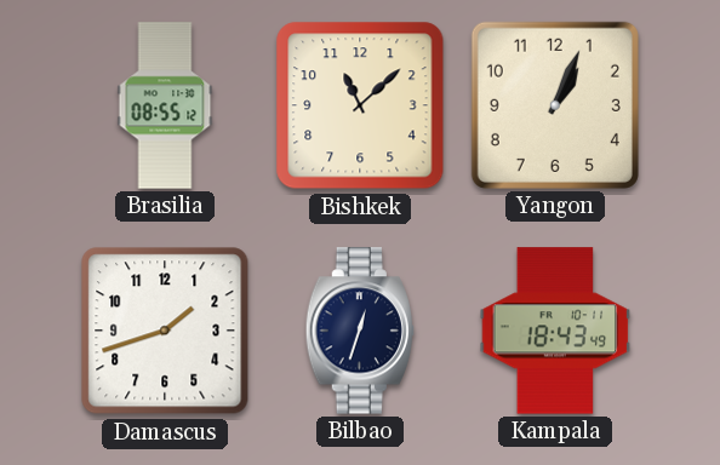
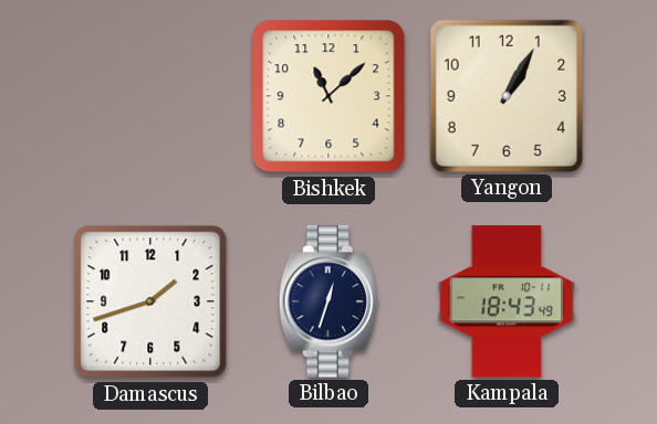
Brasilia: 08:55 -> none
Yangon: 1:04 -> 1:05
